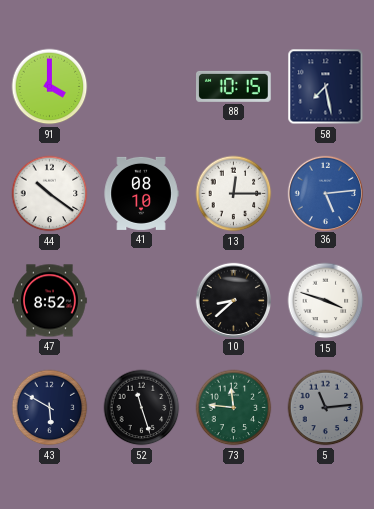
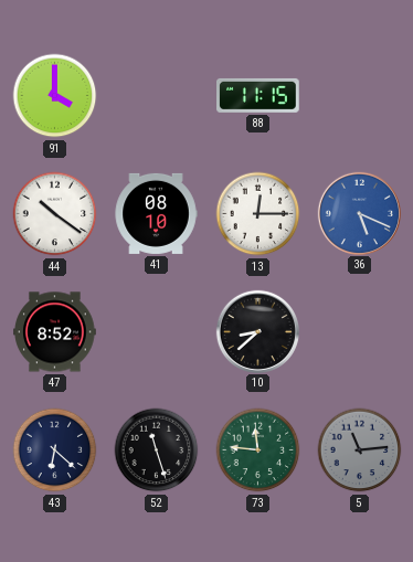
88: 10:15 -> 11:15
58: 7:28 -> none
36: 5:14 -> 5:19
15: 3:48 -> none
43: 5:50 -> 6:22
